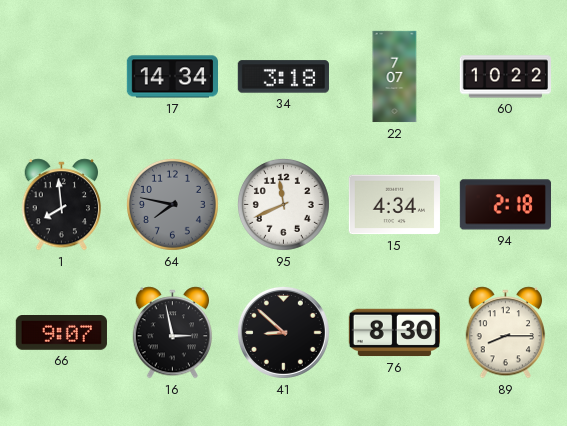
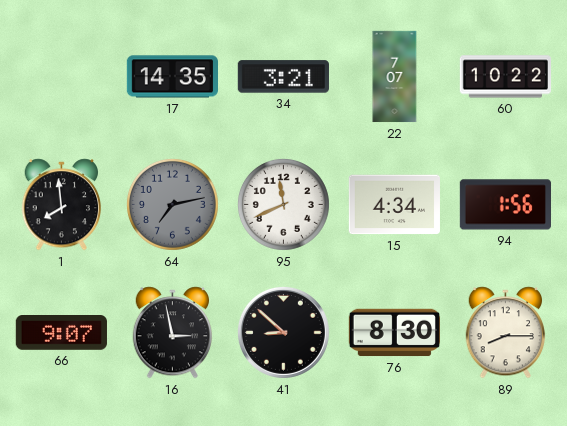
17: 14:34 -> 14:35
34: 3:18 -> 3:21
64: 7:47 -> 7:13
94: 2:18 -> 1:56
